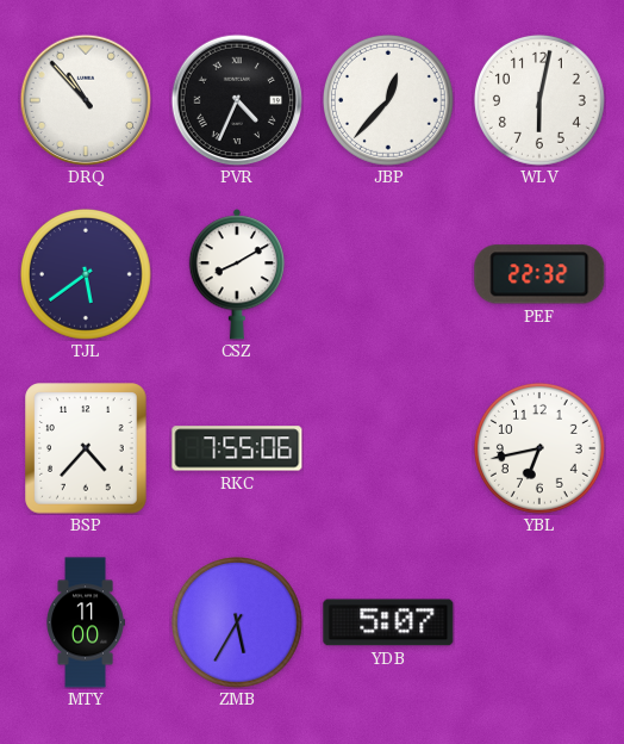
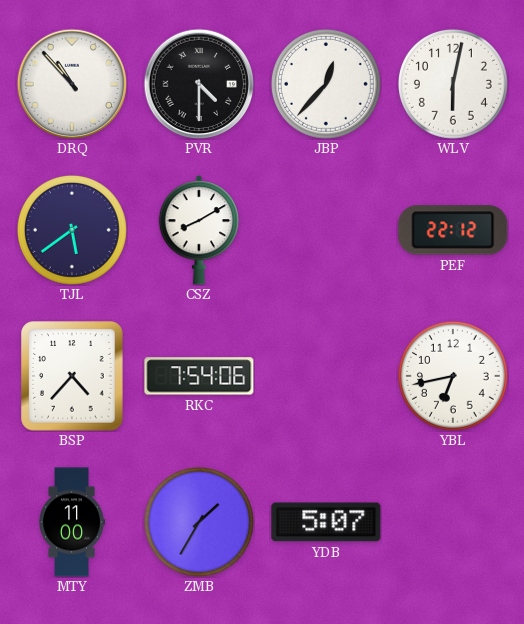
PVR: 4:34 -> 4:30
PEF: 22:32 -> 22:12
RKC: 7:55 -> 7:54
ZMB: 5:35 -> 1:35
